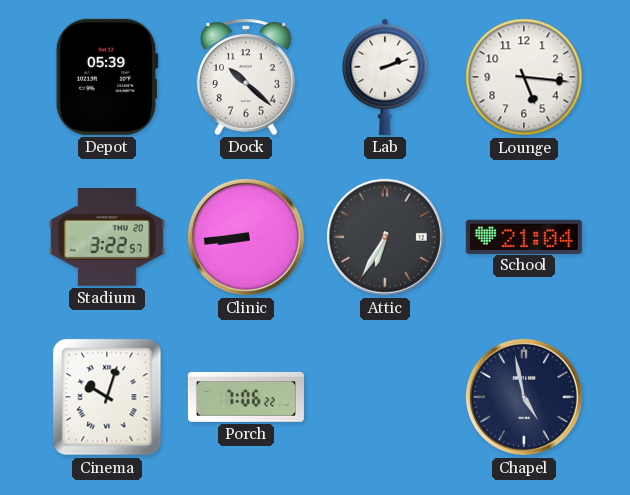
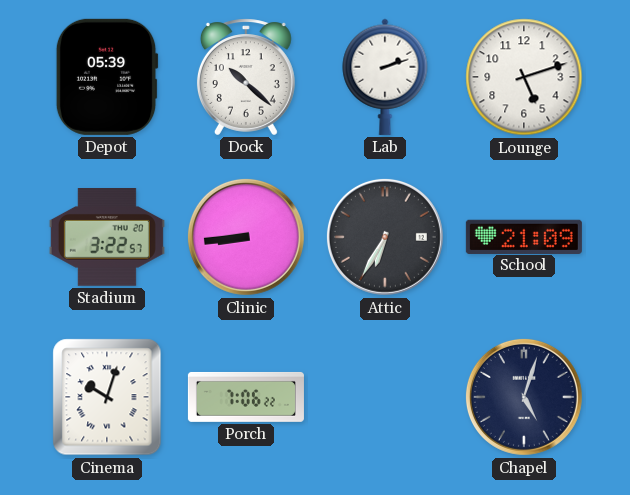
Lounge: 5:16 -> 5:12
School: 21:04 -> 21:09
Chapel: 4:58 -> 5:03
